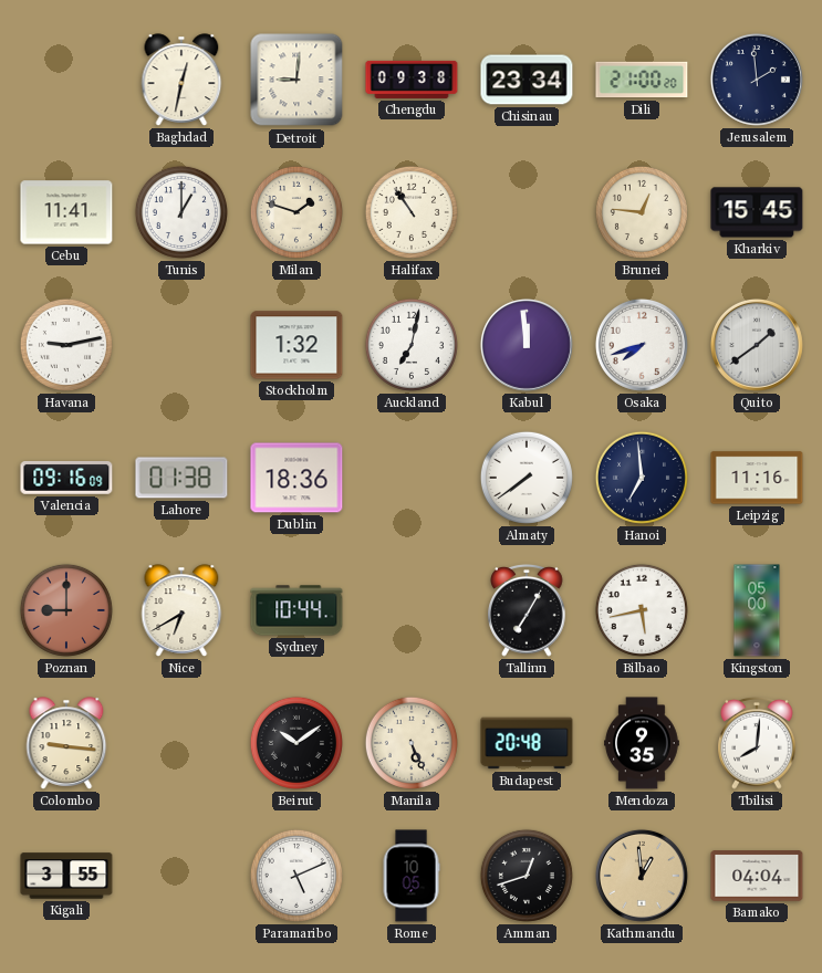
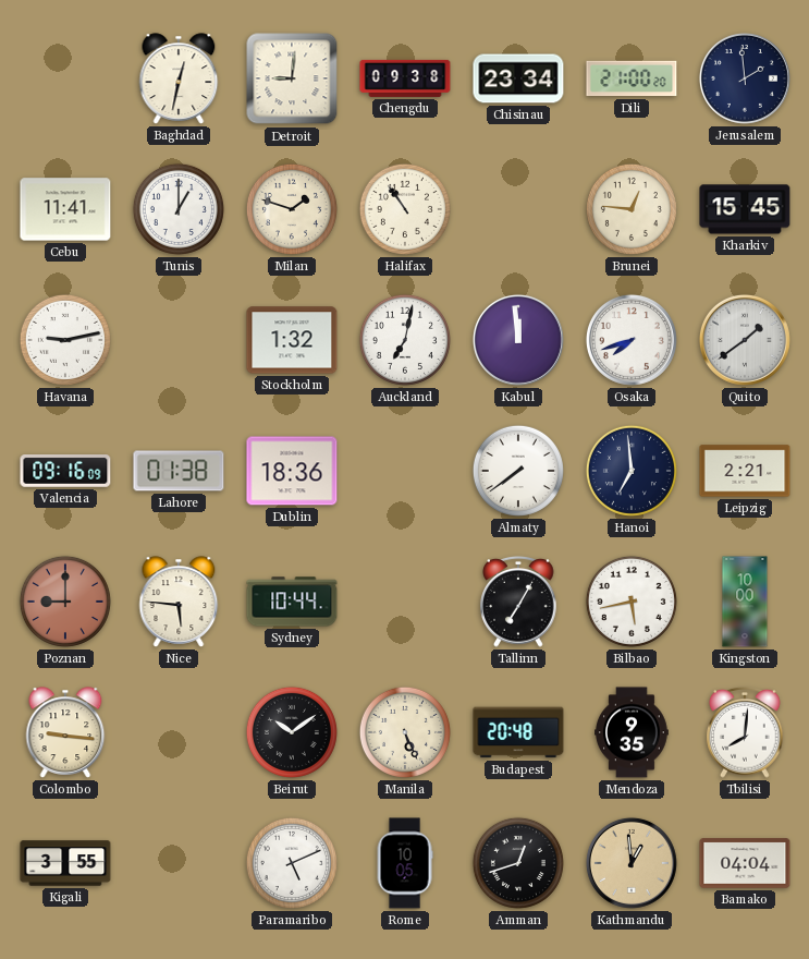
Leipzig: 11:16 -> 2:21
Nice: 6:40 -> 5:46
Kingston: 05:00 -> 10:00
